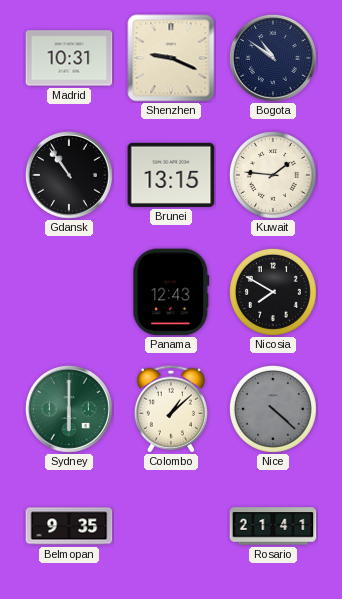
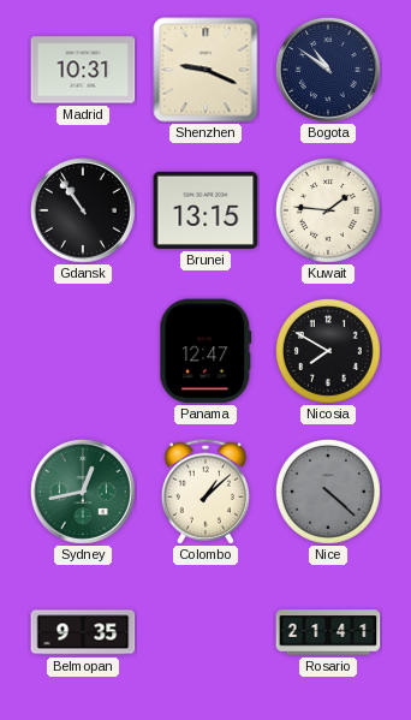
Panama: 12:43 -> 12:47
Sydney: 6:00 -> 12:43
